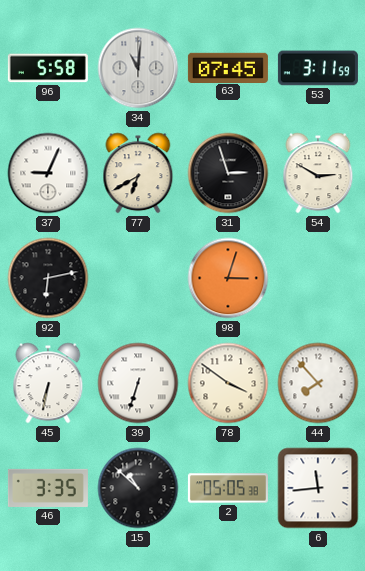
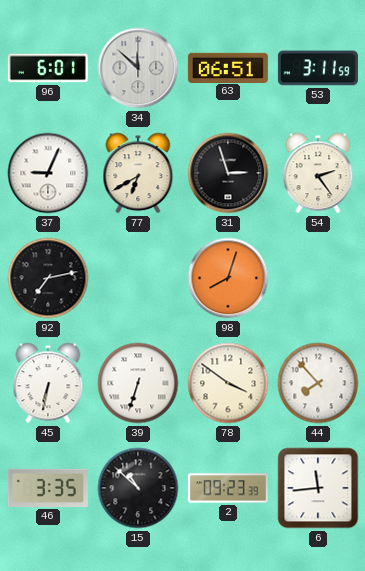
96: 5:58 -> 6:01
34: 11:01 -> 11:52
63: 07:45 -> 06:51
54: 2:50 -> 2:24
92: 6:13 -> 7:13
98: 3:03 -> 8:03
2: 05:05 -> 09:23
